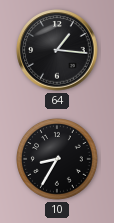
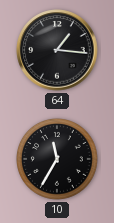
10: 8:35 -> 11:35
